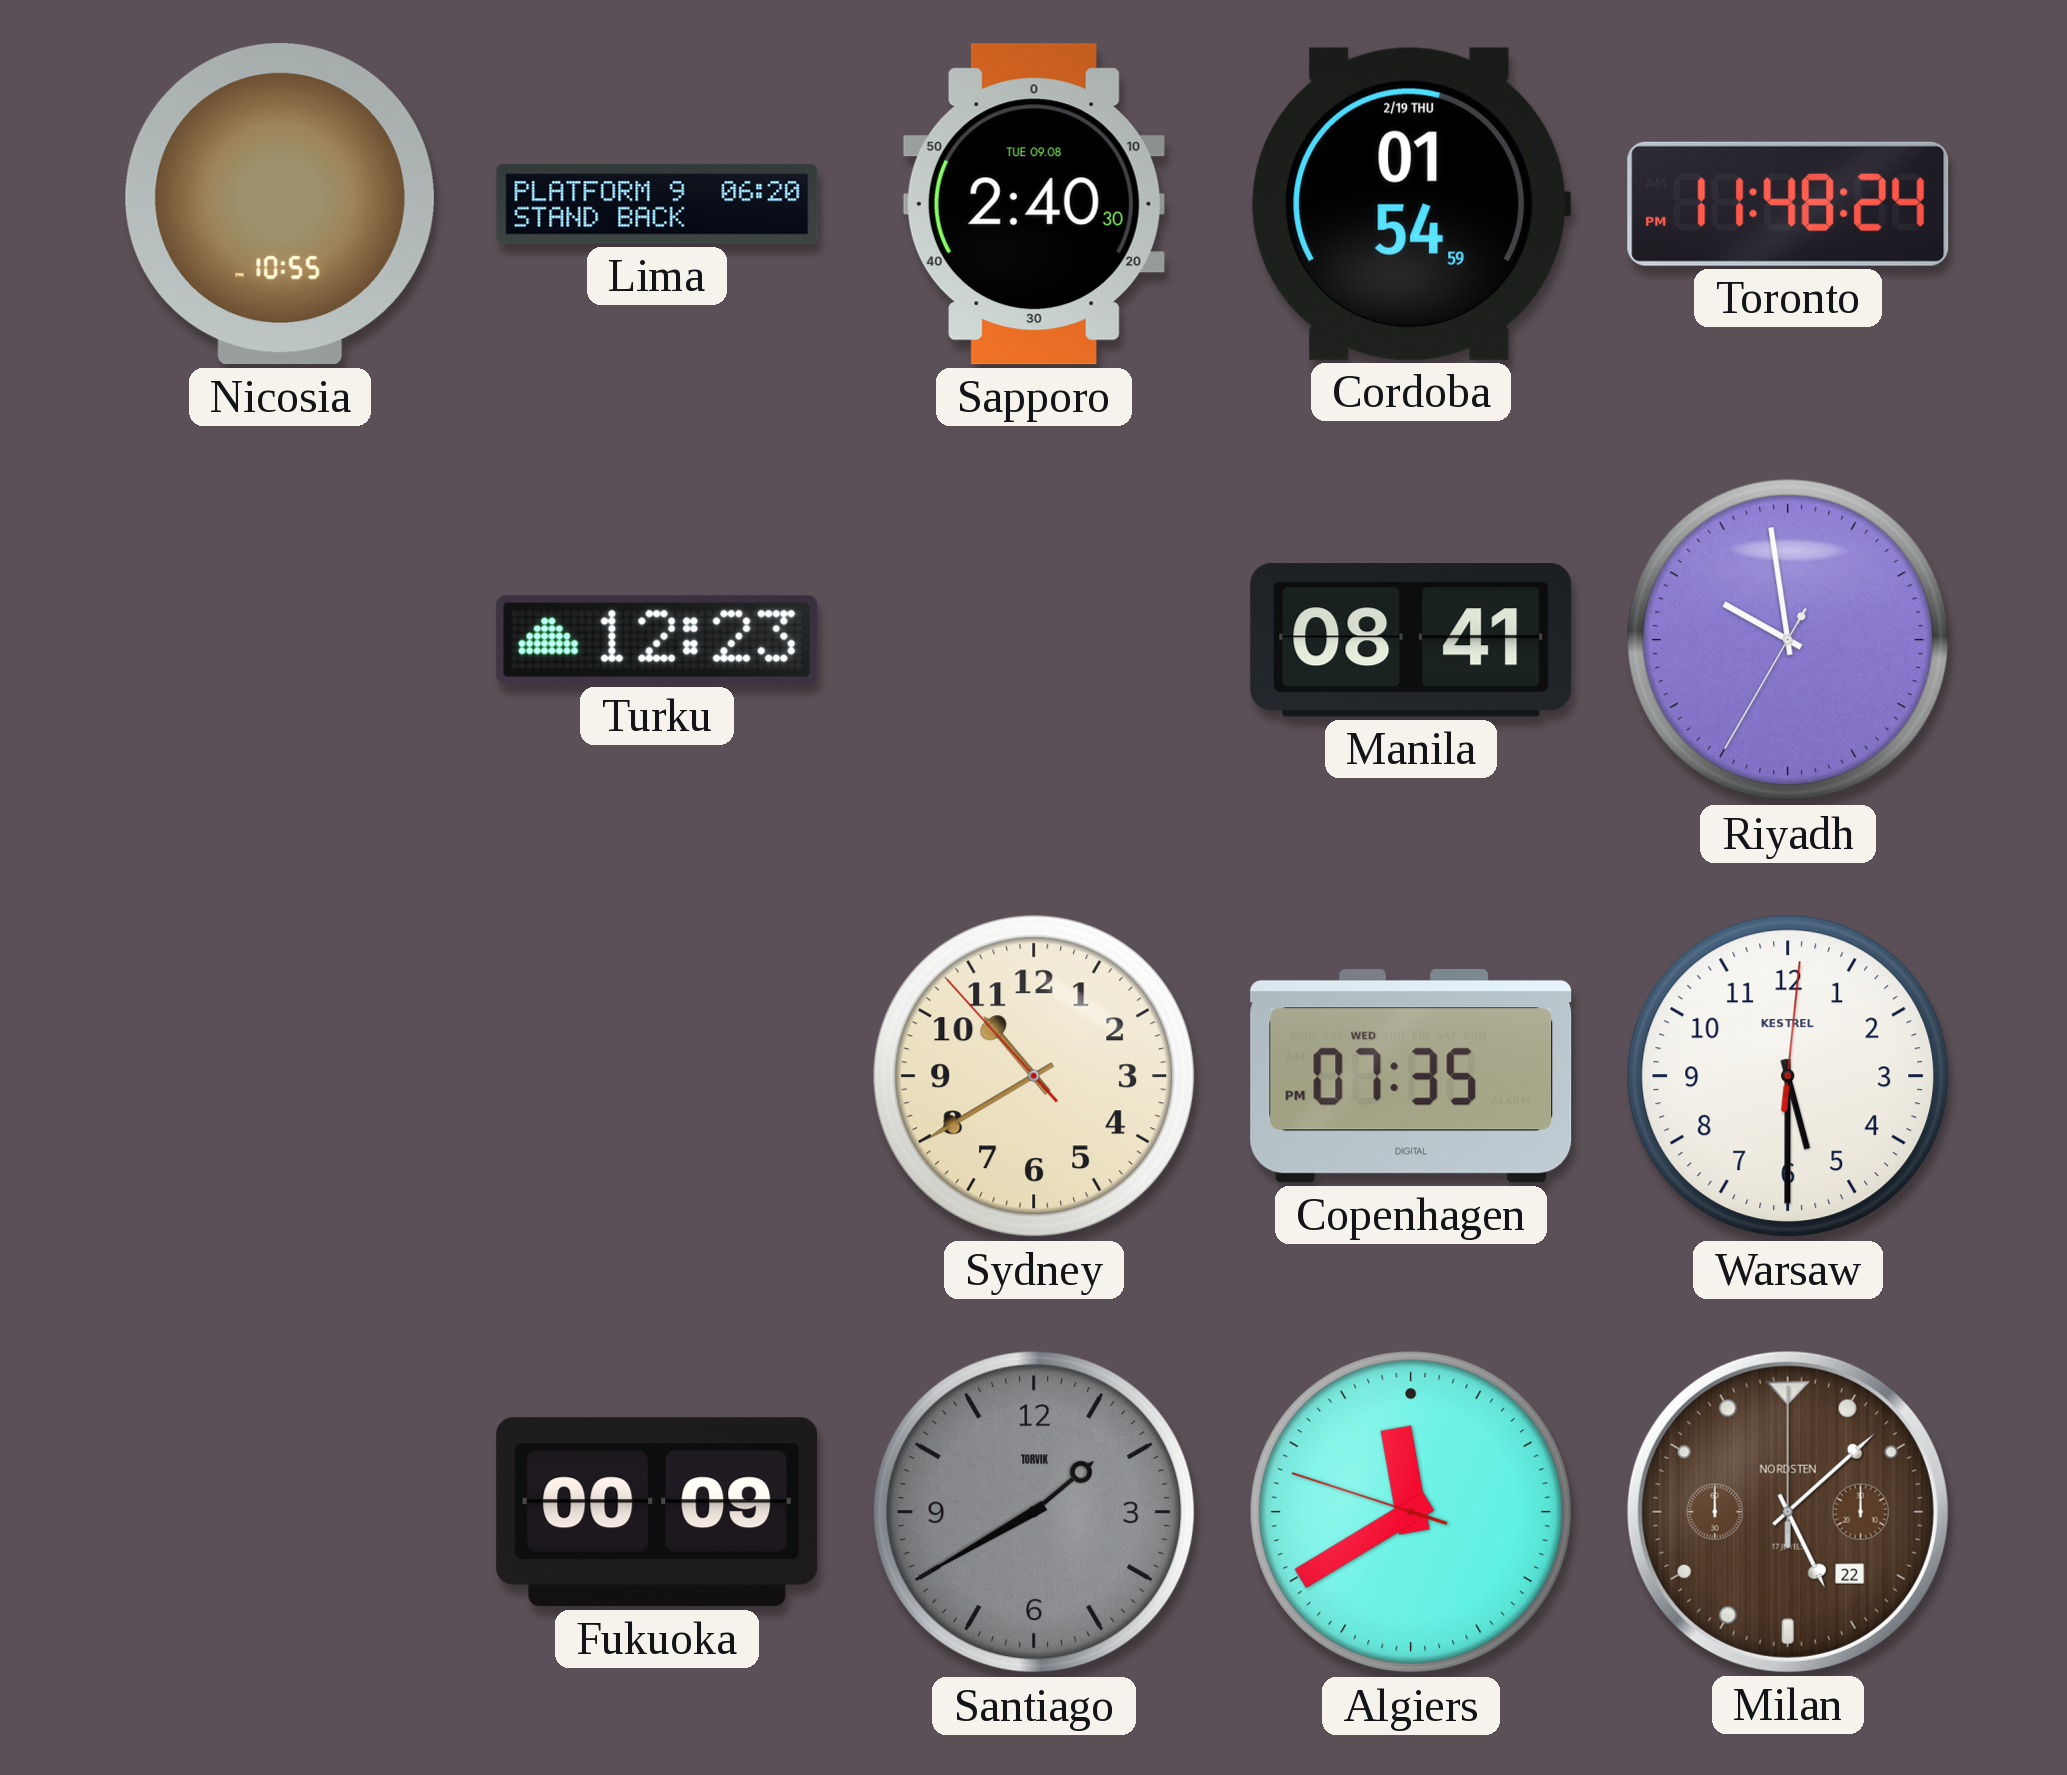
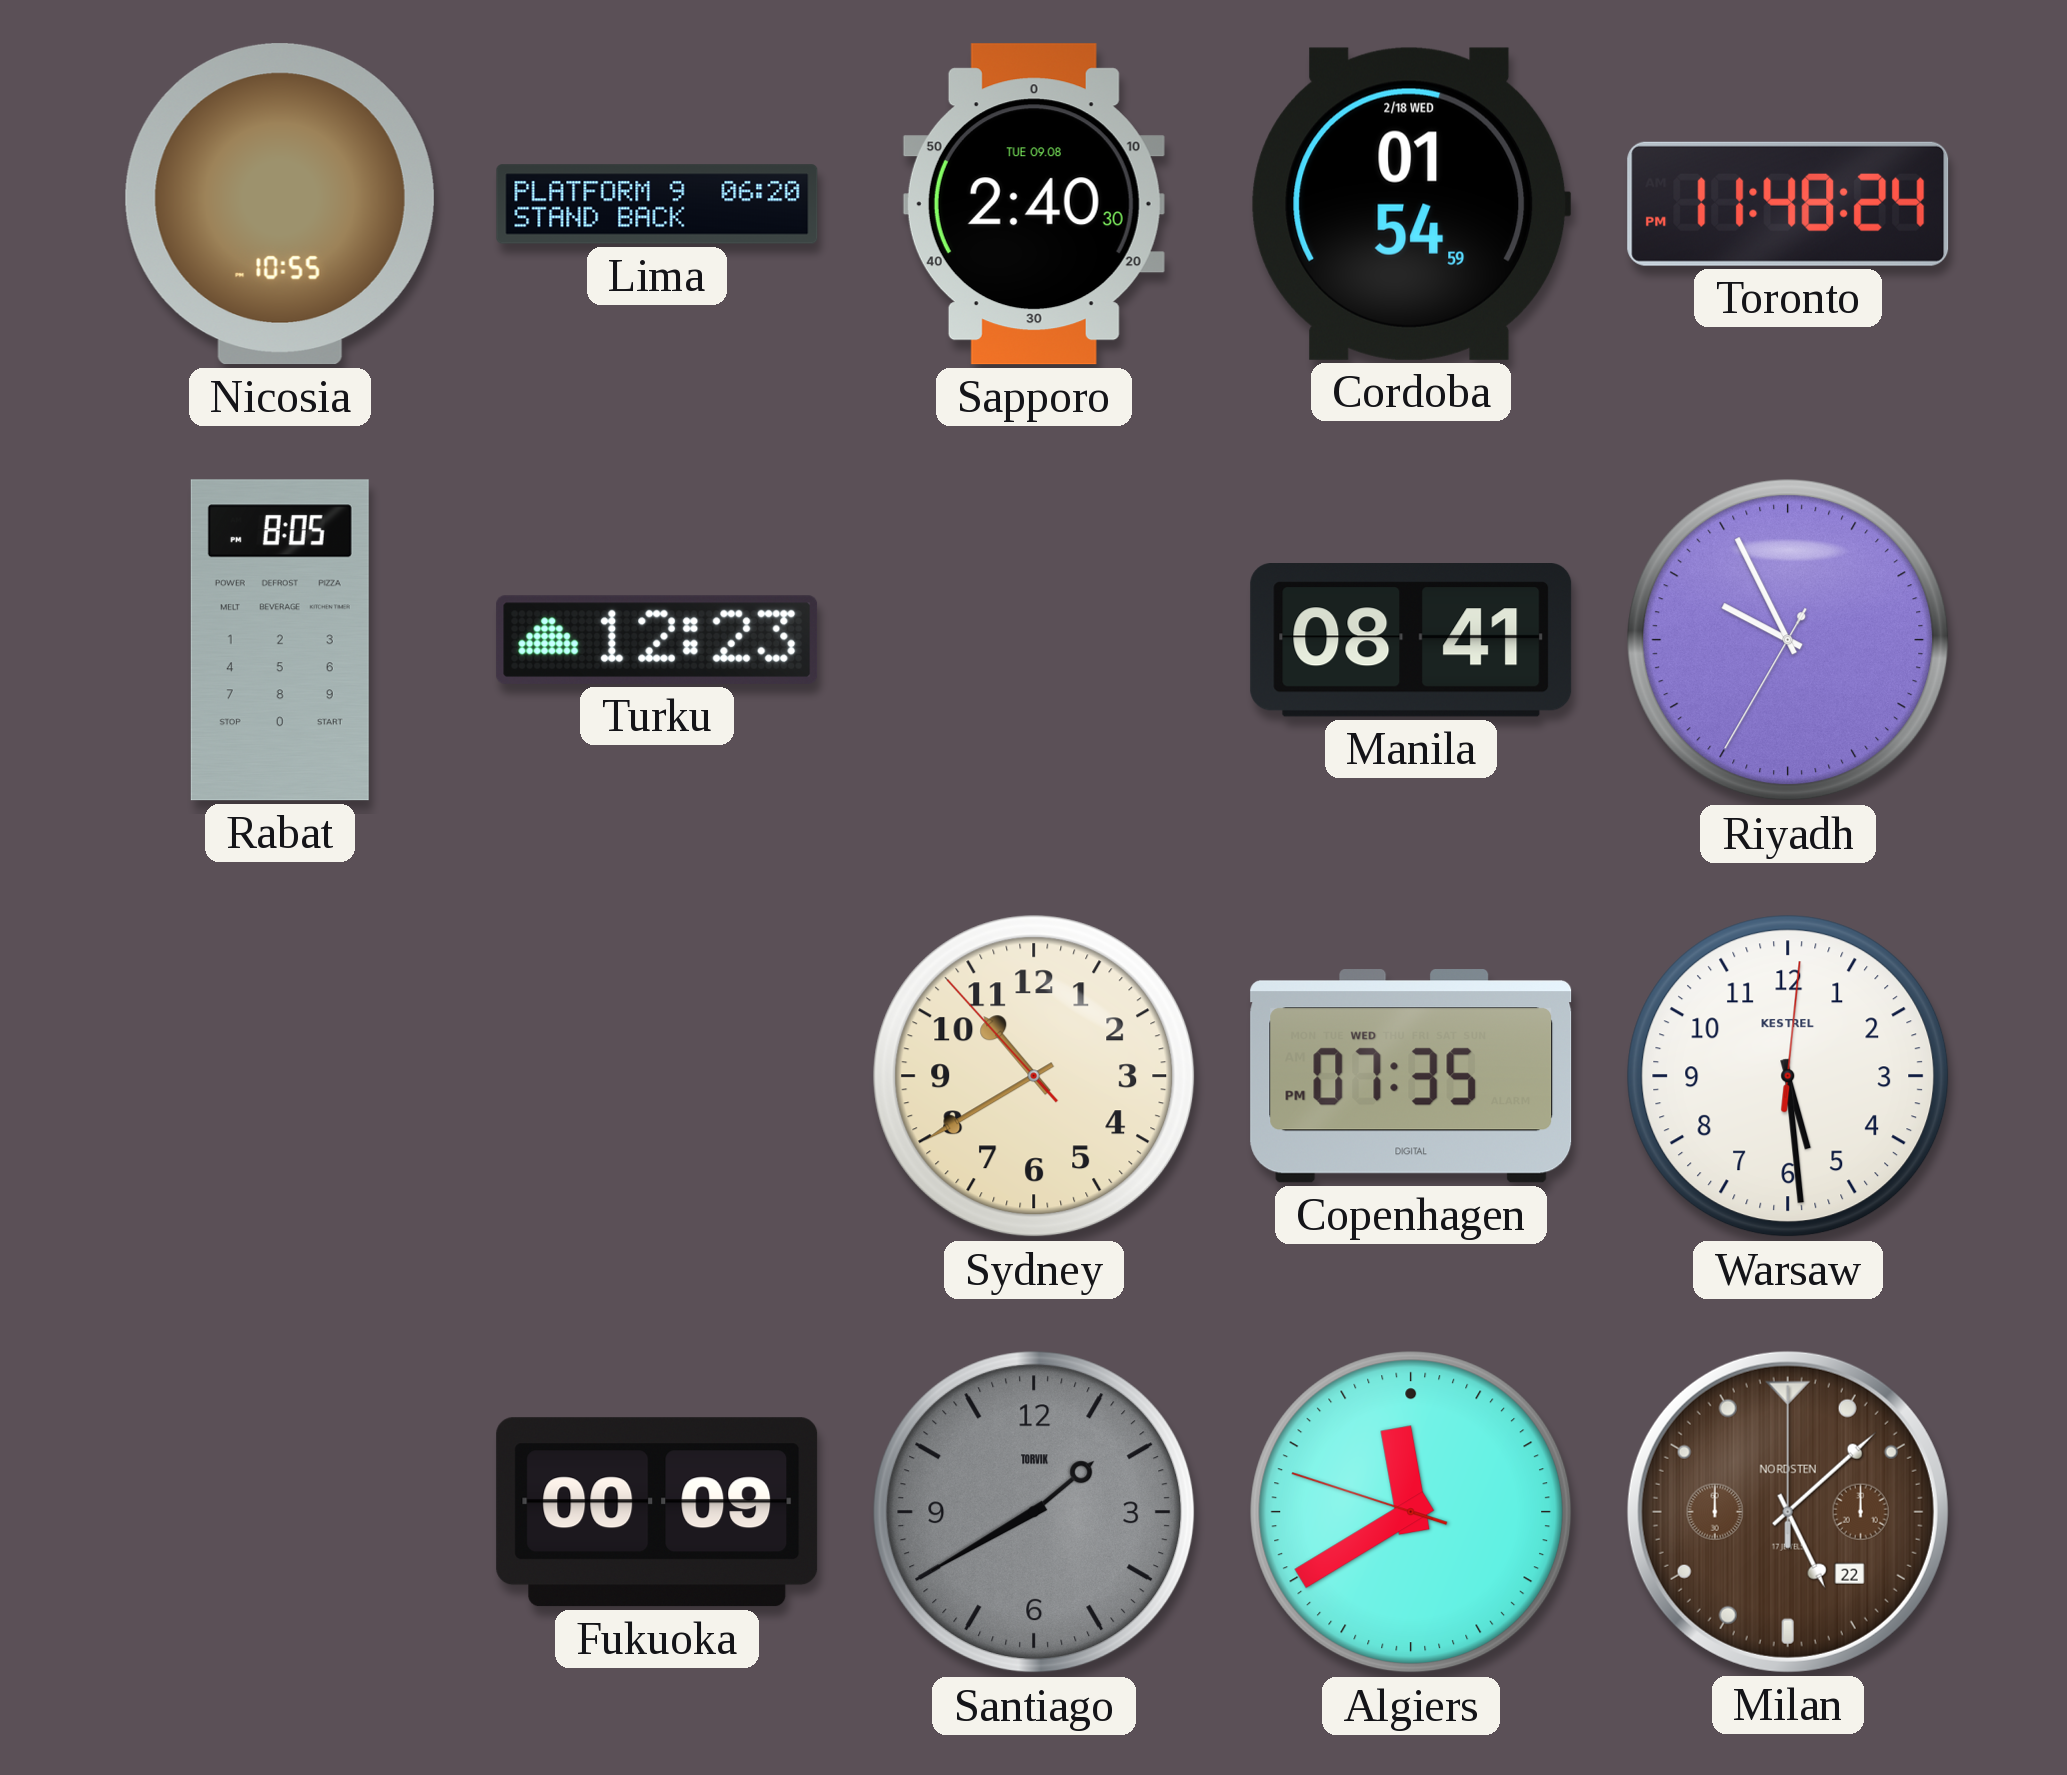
Cordoba date: 2/19 THU -> 2/18 WED
Rabat: none -> 8:05
Riyadh: 9:58 -> 9:55
Warsaw: 5:30 -> 5:29
